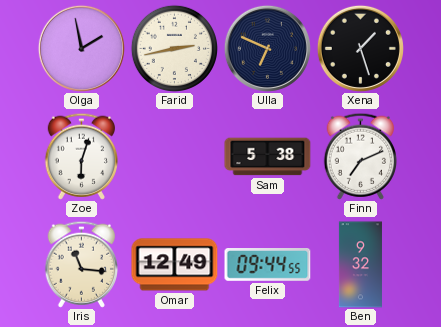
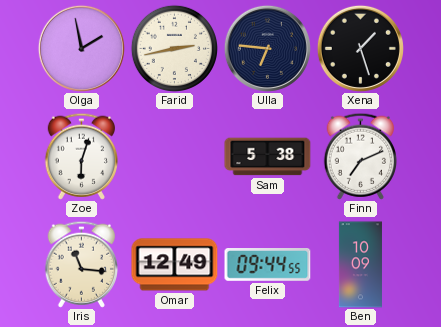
Ulla: 6:49 -> 6:46
Ben: 9:32 -> 10:09
